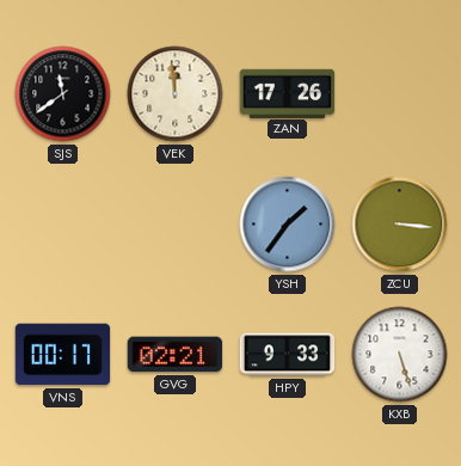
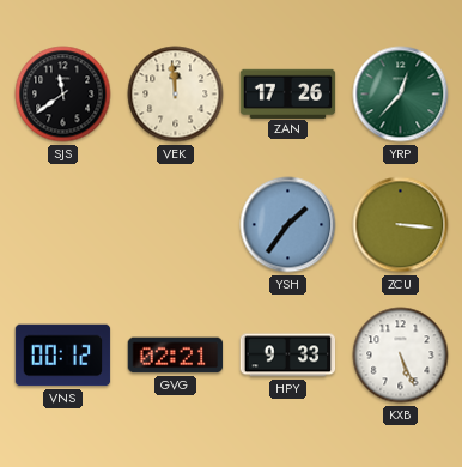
YRP: none -> 12:37
VNS: 00:17 -> 00:12
KXB: 5:27 -> 5:26
